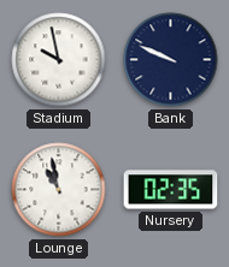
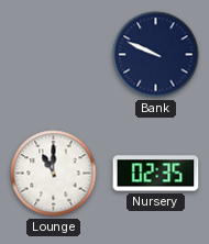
Stadium: 9:58 -> none
Lounge: 10:58 -> 11:00
